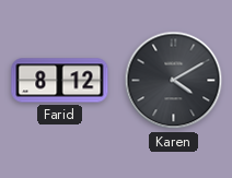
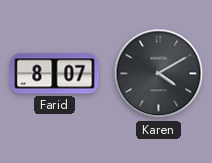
Farid: 8:12 -> 8:07
